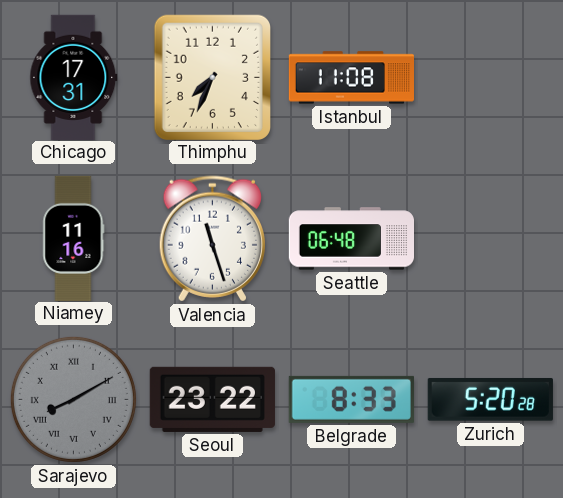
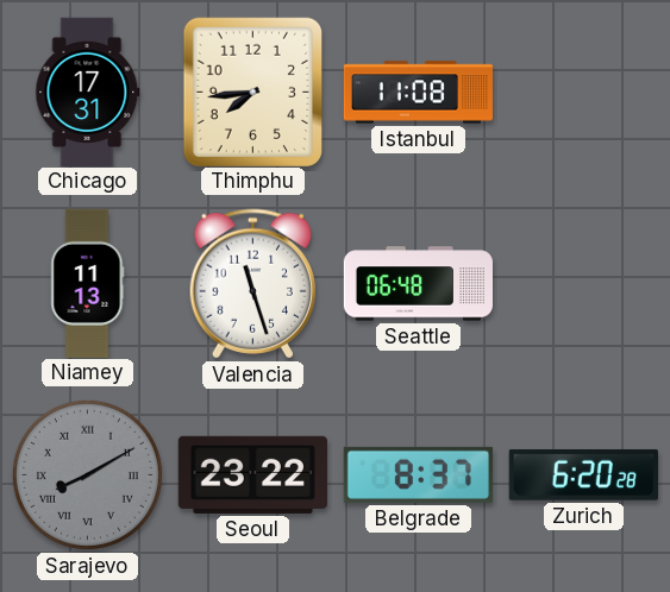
Thimphu: 7:34 -> 7:44
Niamey: 11:16 -> 11:13
Belgrade: 8:33 -> 8:37
Zurich: 5:20 -> 6:20
